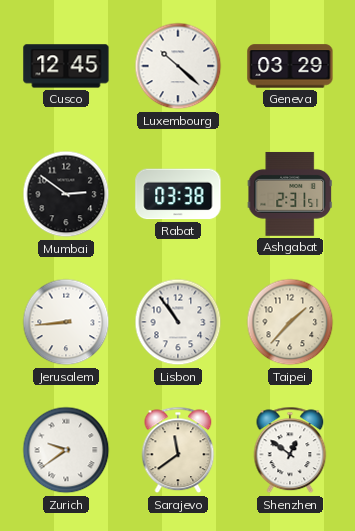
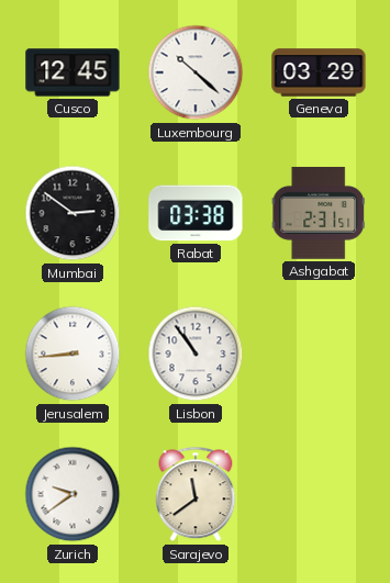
Taipei: 1:37 -> none
Shenzhen: 12:51 -> none
